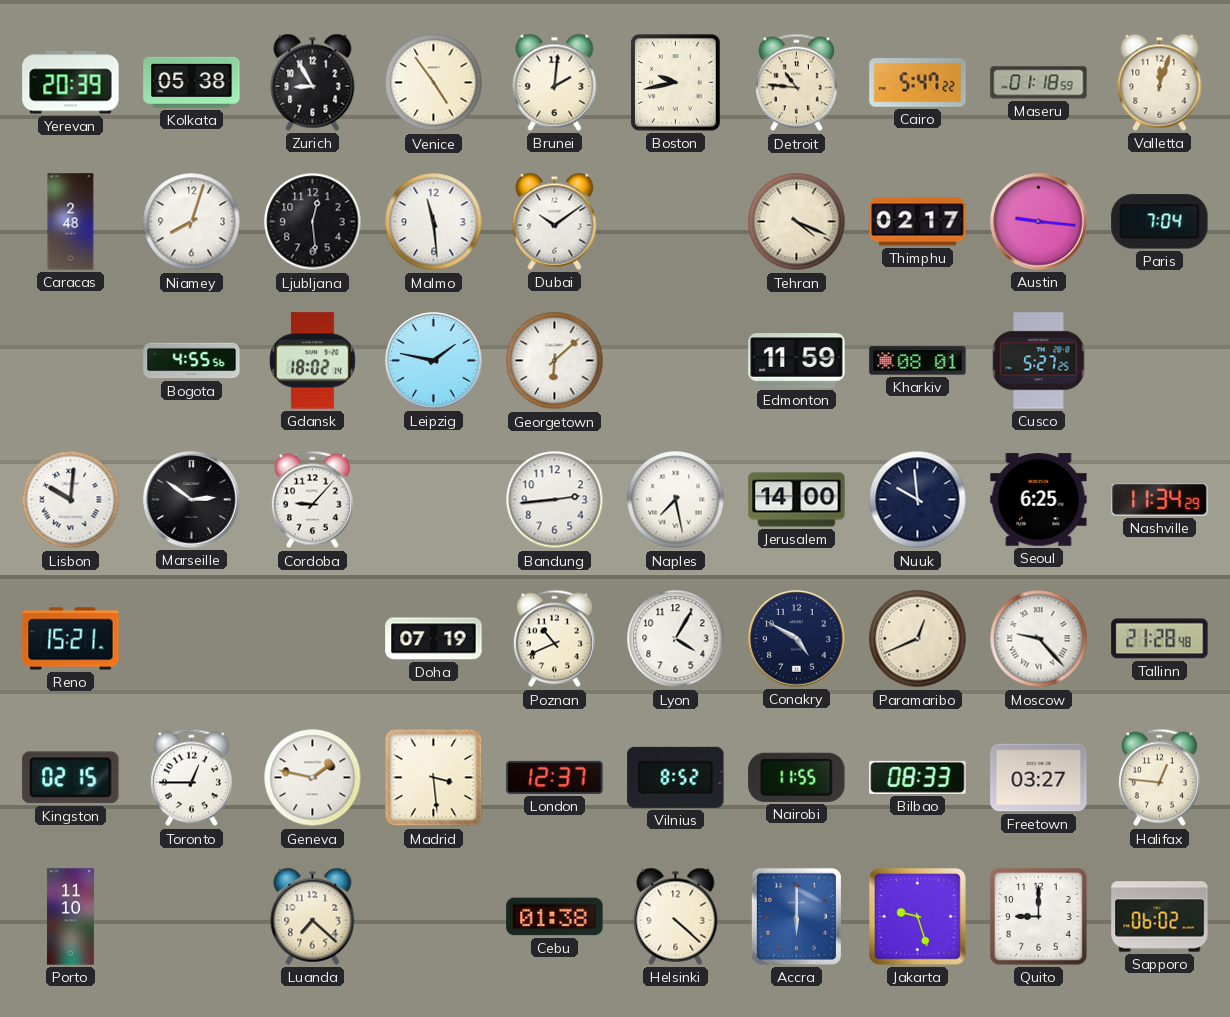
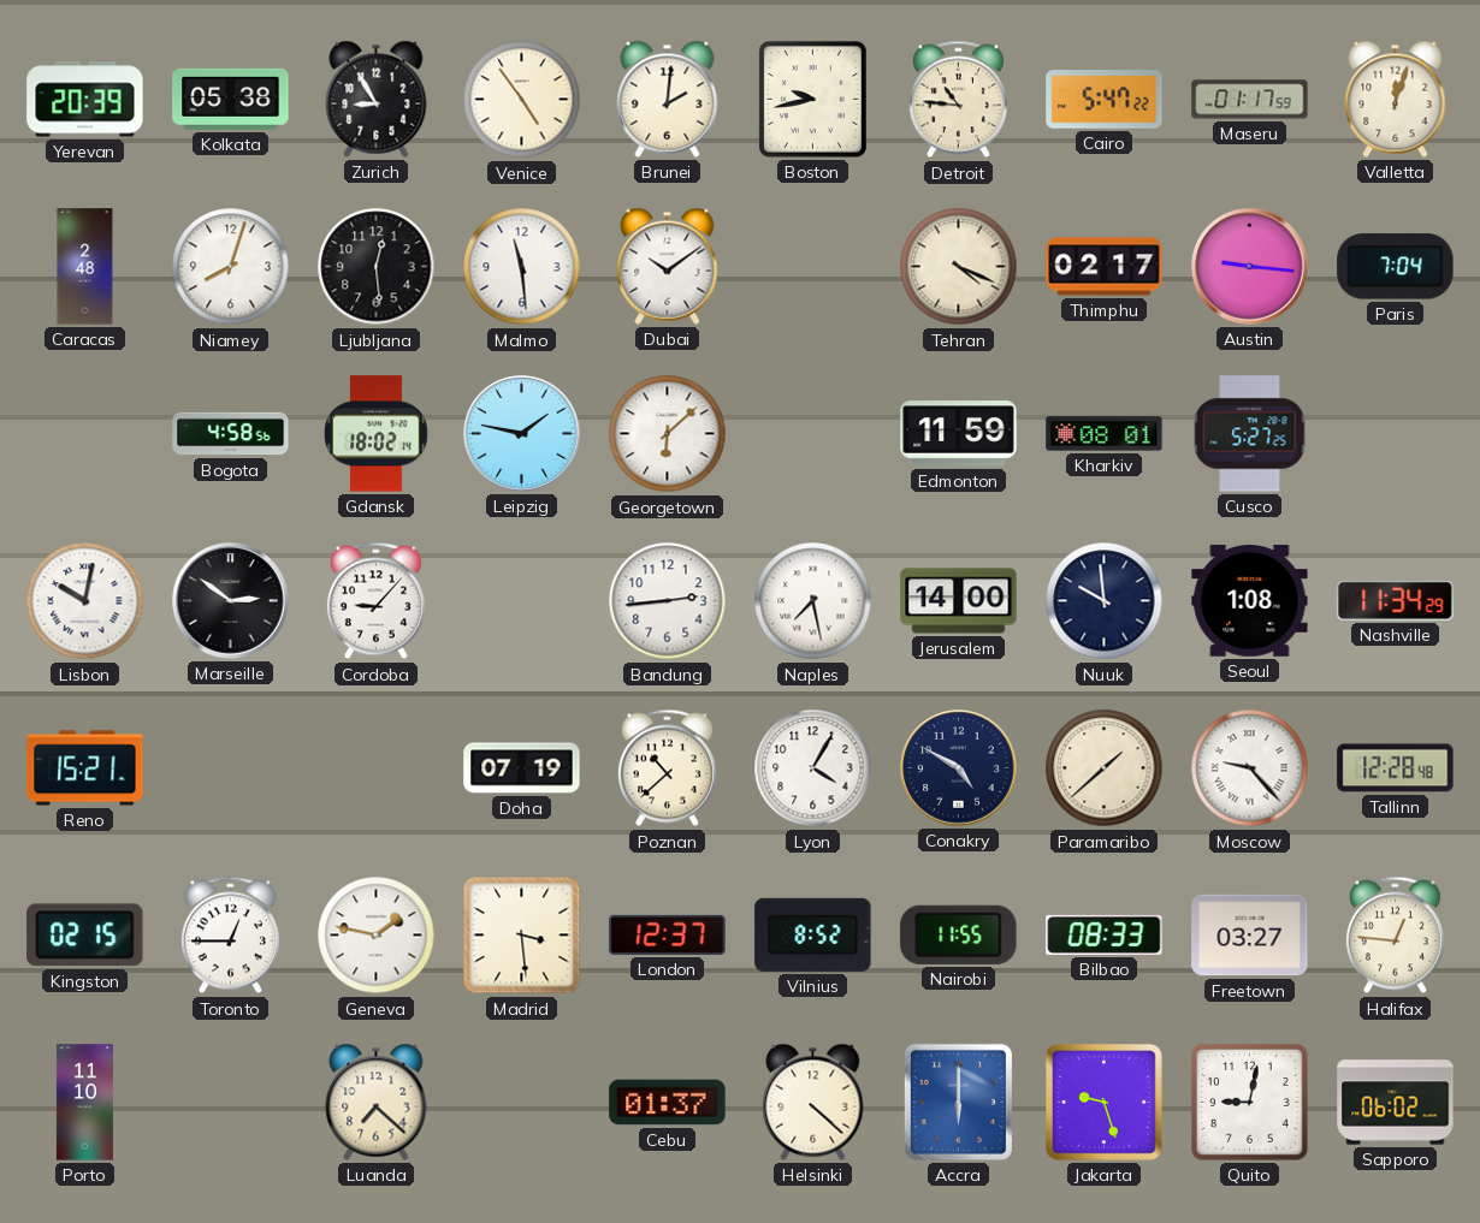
Maseru: 01:18 -> 01:17
Bogota: 4:55 -> 4:58
Lisbon: 10:01 -> 10:02
Seoul: 6:25 -> 1:08
Poznan: 10:41 -> 10:38
Paramaribo: 12:41 -> 1:38
Tallinn: 21:28 -> 12:28
Cebu: 01:38 -> 01:37
Quito: 9:00 -> 9:02
